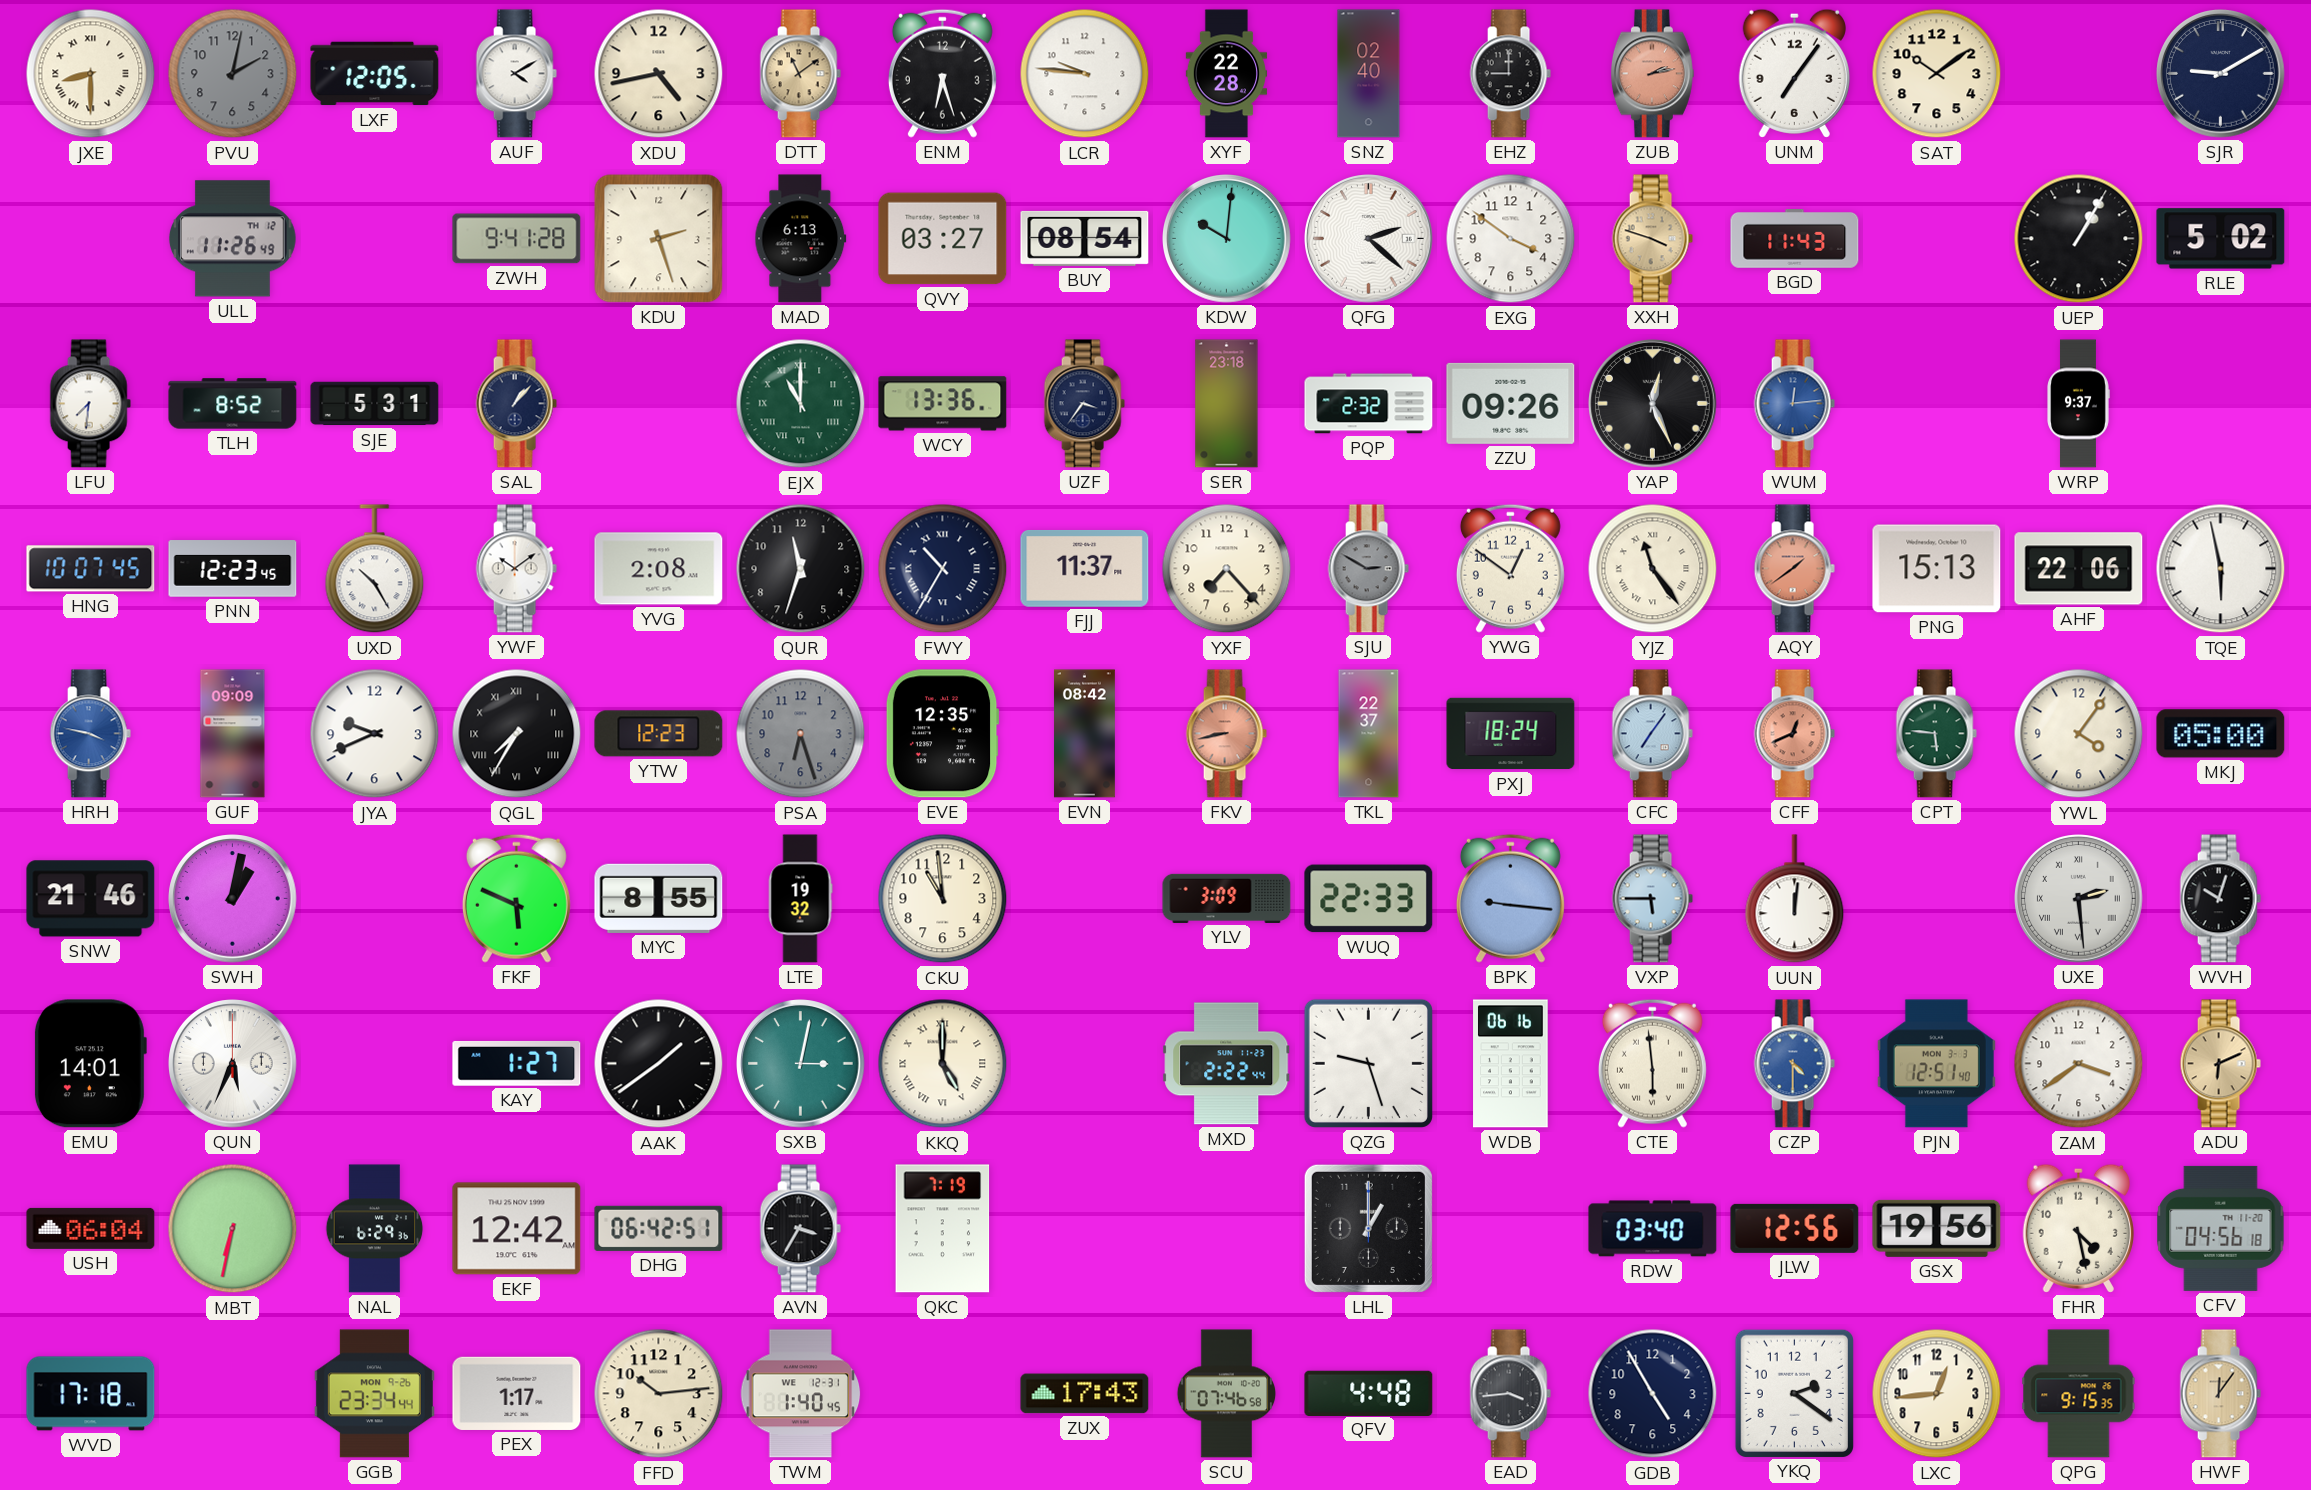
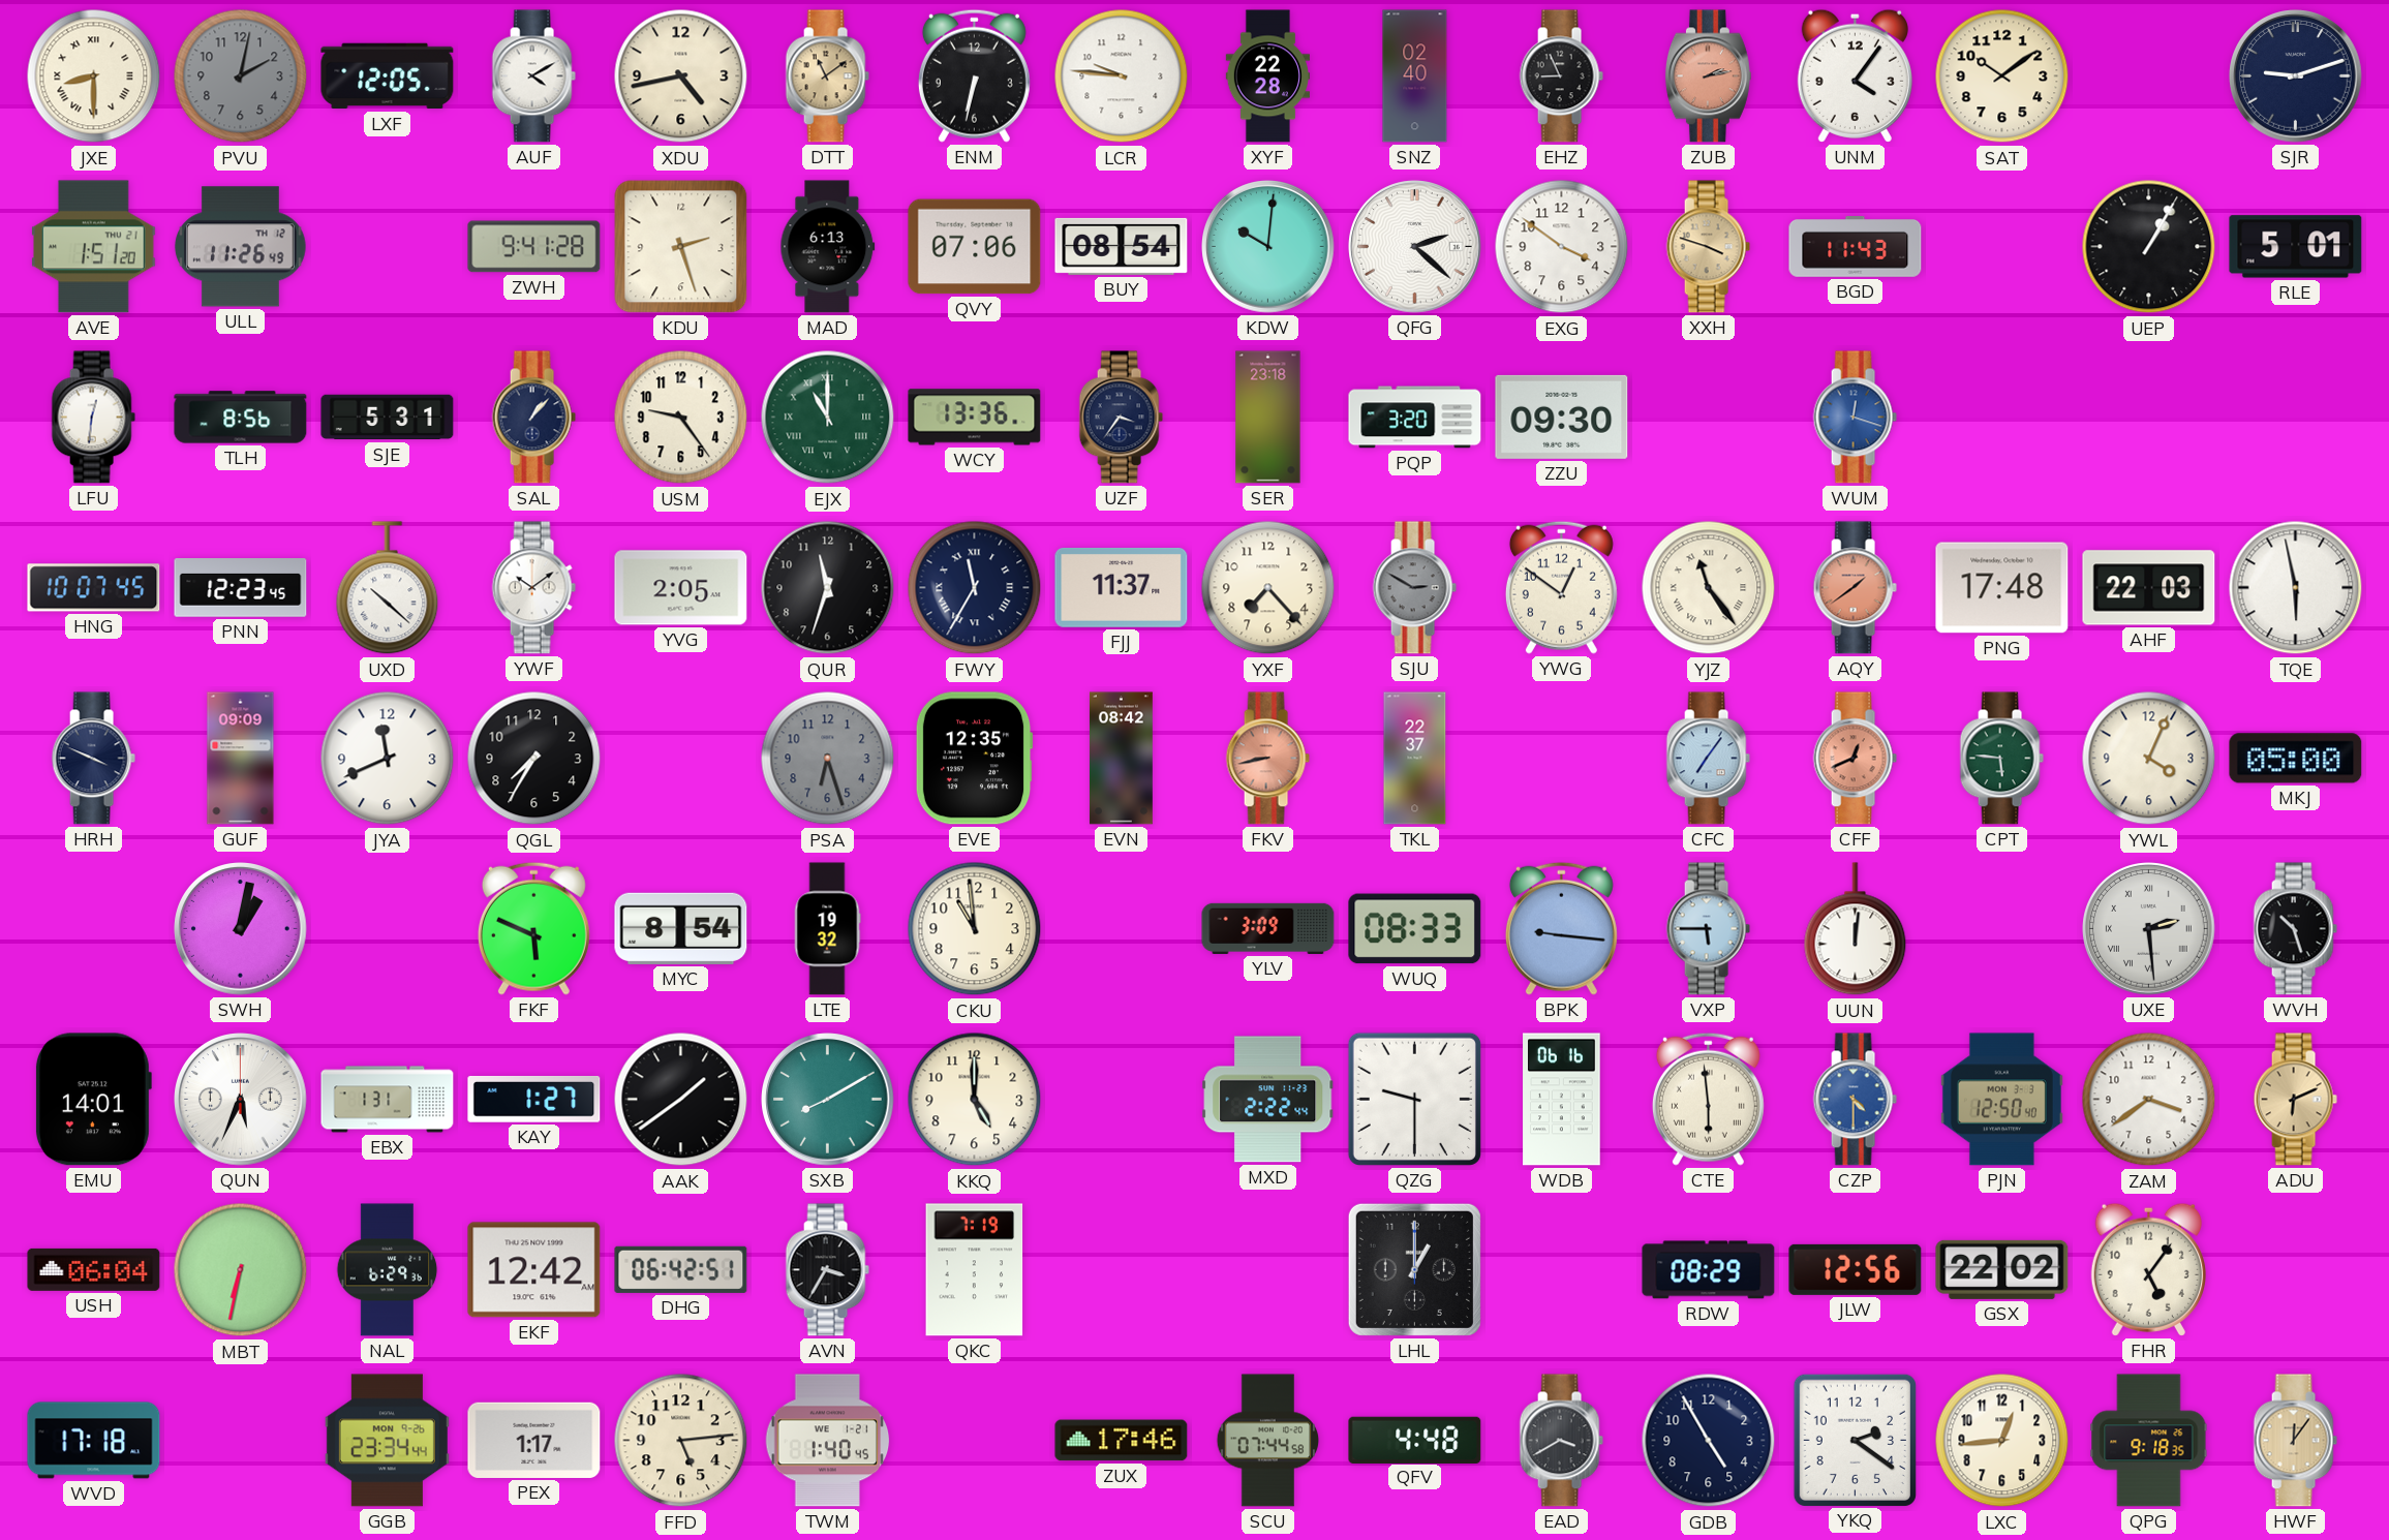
ENM: 6:27 -> 6:32
EHZ: 9:00 -> 8:56
UNM: 7:06 -> 4:06
SJR: 9:10 -> 9:12
AVE: none -> 1:51
QVY: 03:27 -> 07:06
RLE: 5:02 -> 5:01
LFU: 7:31 -> 12:31
TLH: 8:52 -> 8:56
USM: none -> 9:24
PQP: 2:32 -> 3:20
ZZU: 09:26 -> 09:30
YAP: 12:26 -> none
WUM: 12:14 -> 12:18
WRP: 9:37 -> none
UXD: 10:25 -> 10:22
YVG: 2:08 -> 2:05
FWY: 10:35 -> 11:35
PNG: 15:13 -> 17:48
AHF: 22:06 -> 22:03
HRH: 3:47 -> 3:49
HRH dial: blue -> navy
JYA: 9:41 -> 11:41
QGL numerals: Roman -> Arabic
YTW: 12:23 -> none
PXJ: 18:24 -> none
YWL: 4:06 -> 4:04
SNW: 21:46 -> none
MYC: 8:55 -> 8:54
WUQ: 22:33 -> 08:33
WVH: 10:03 -> 10:27
EBX: none -> 1:31
SXB: 3:02 -> 8:10
KKQ numerals: Roman -> Arabic
QZG: 9:27 -> 9:30
PJN: 12:51 -> 12:50
RDW: 03:40 -> 08:29
GSX: 19:56 -> 22:02
FHR: 4:28 -> 5:06
CFV: 04:56 -> none
FFD: 10:14 -> 5:14
TWM date: WE 12-31 -> WE 1-21
ZUX: 17:43 -> 17:46
SCU: 07:46 -> 07:44
EAD: 3:44 -> 3:40
QPG: 9:15 -> 9:18
